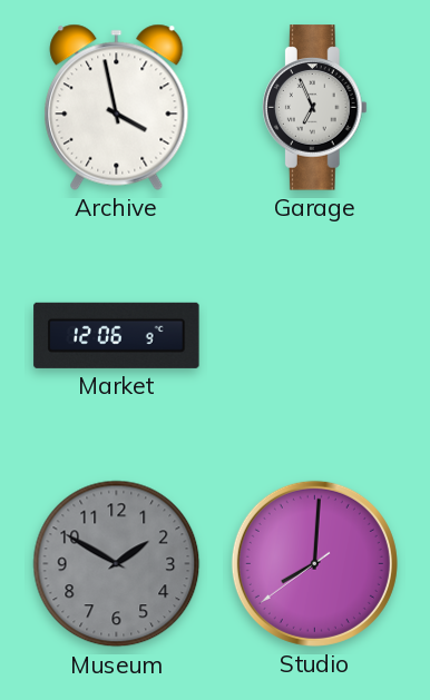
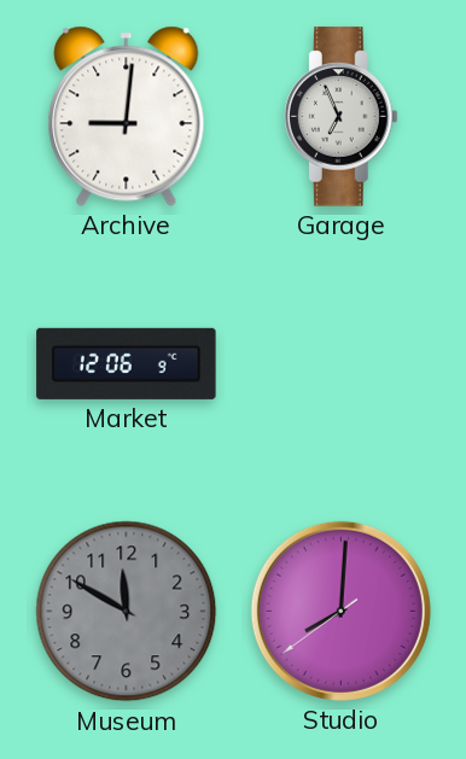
Archive: 3:58 -> 9:01
Museum: 1:50 -> 11:50
